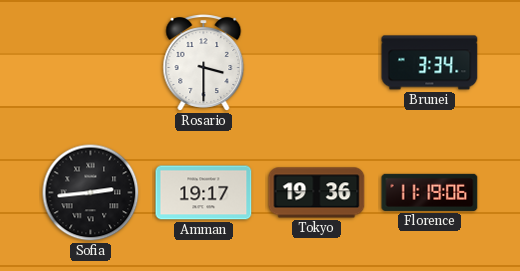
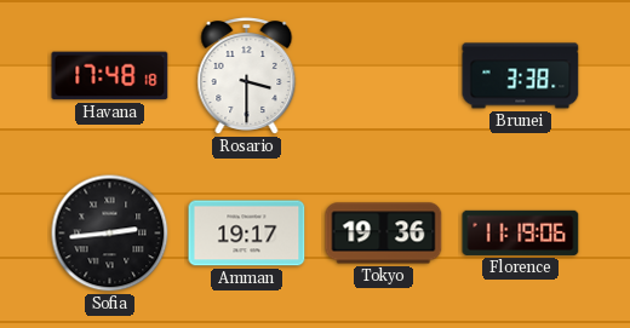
Havana: none -> 17:48
Brunei: 3:34 -> 3:38
